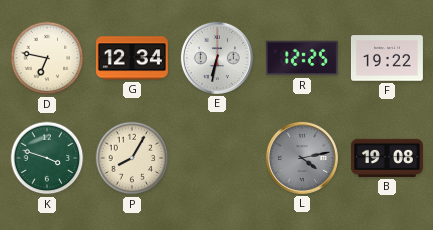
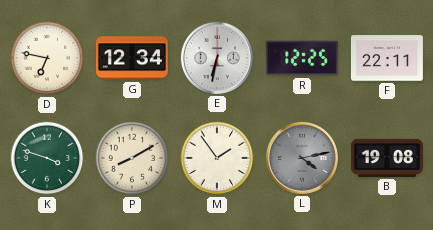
F: 19:22 -> 22:11
P: 8:05 -> 8:10
M: none -> 1:54
